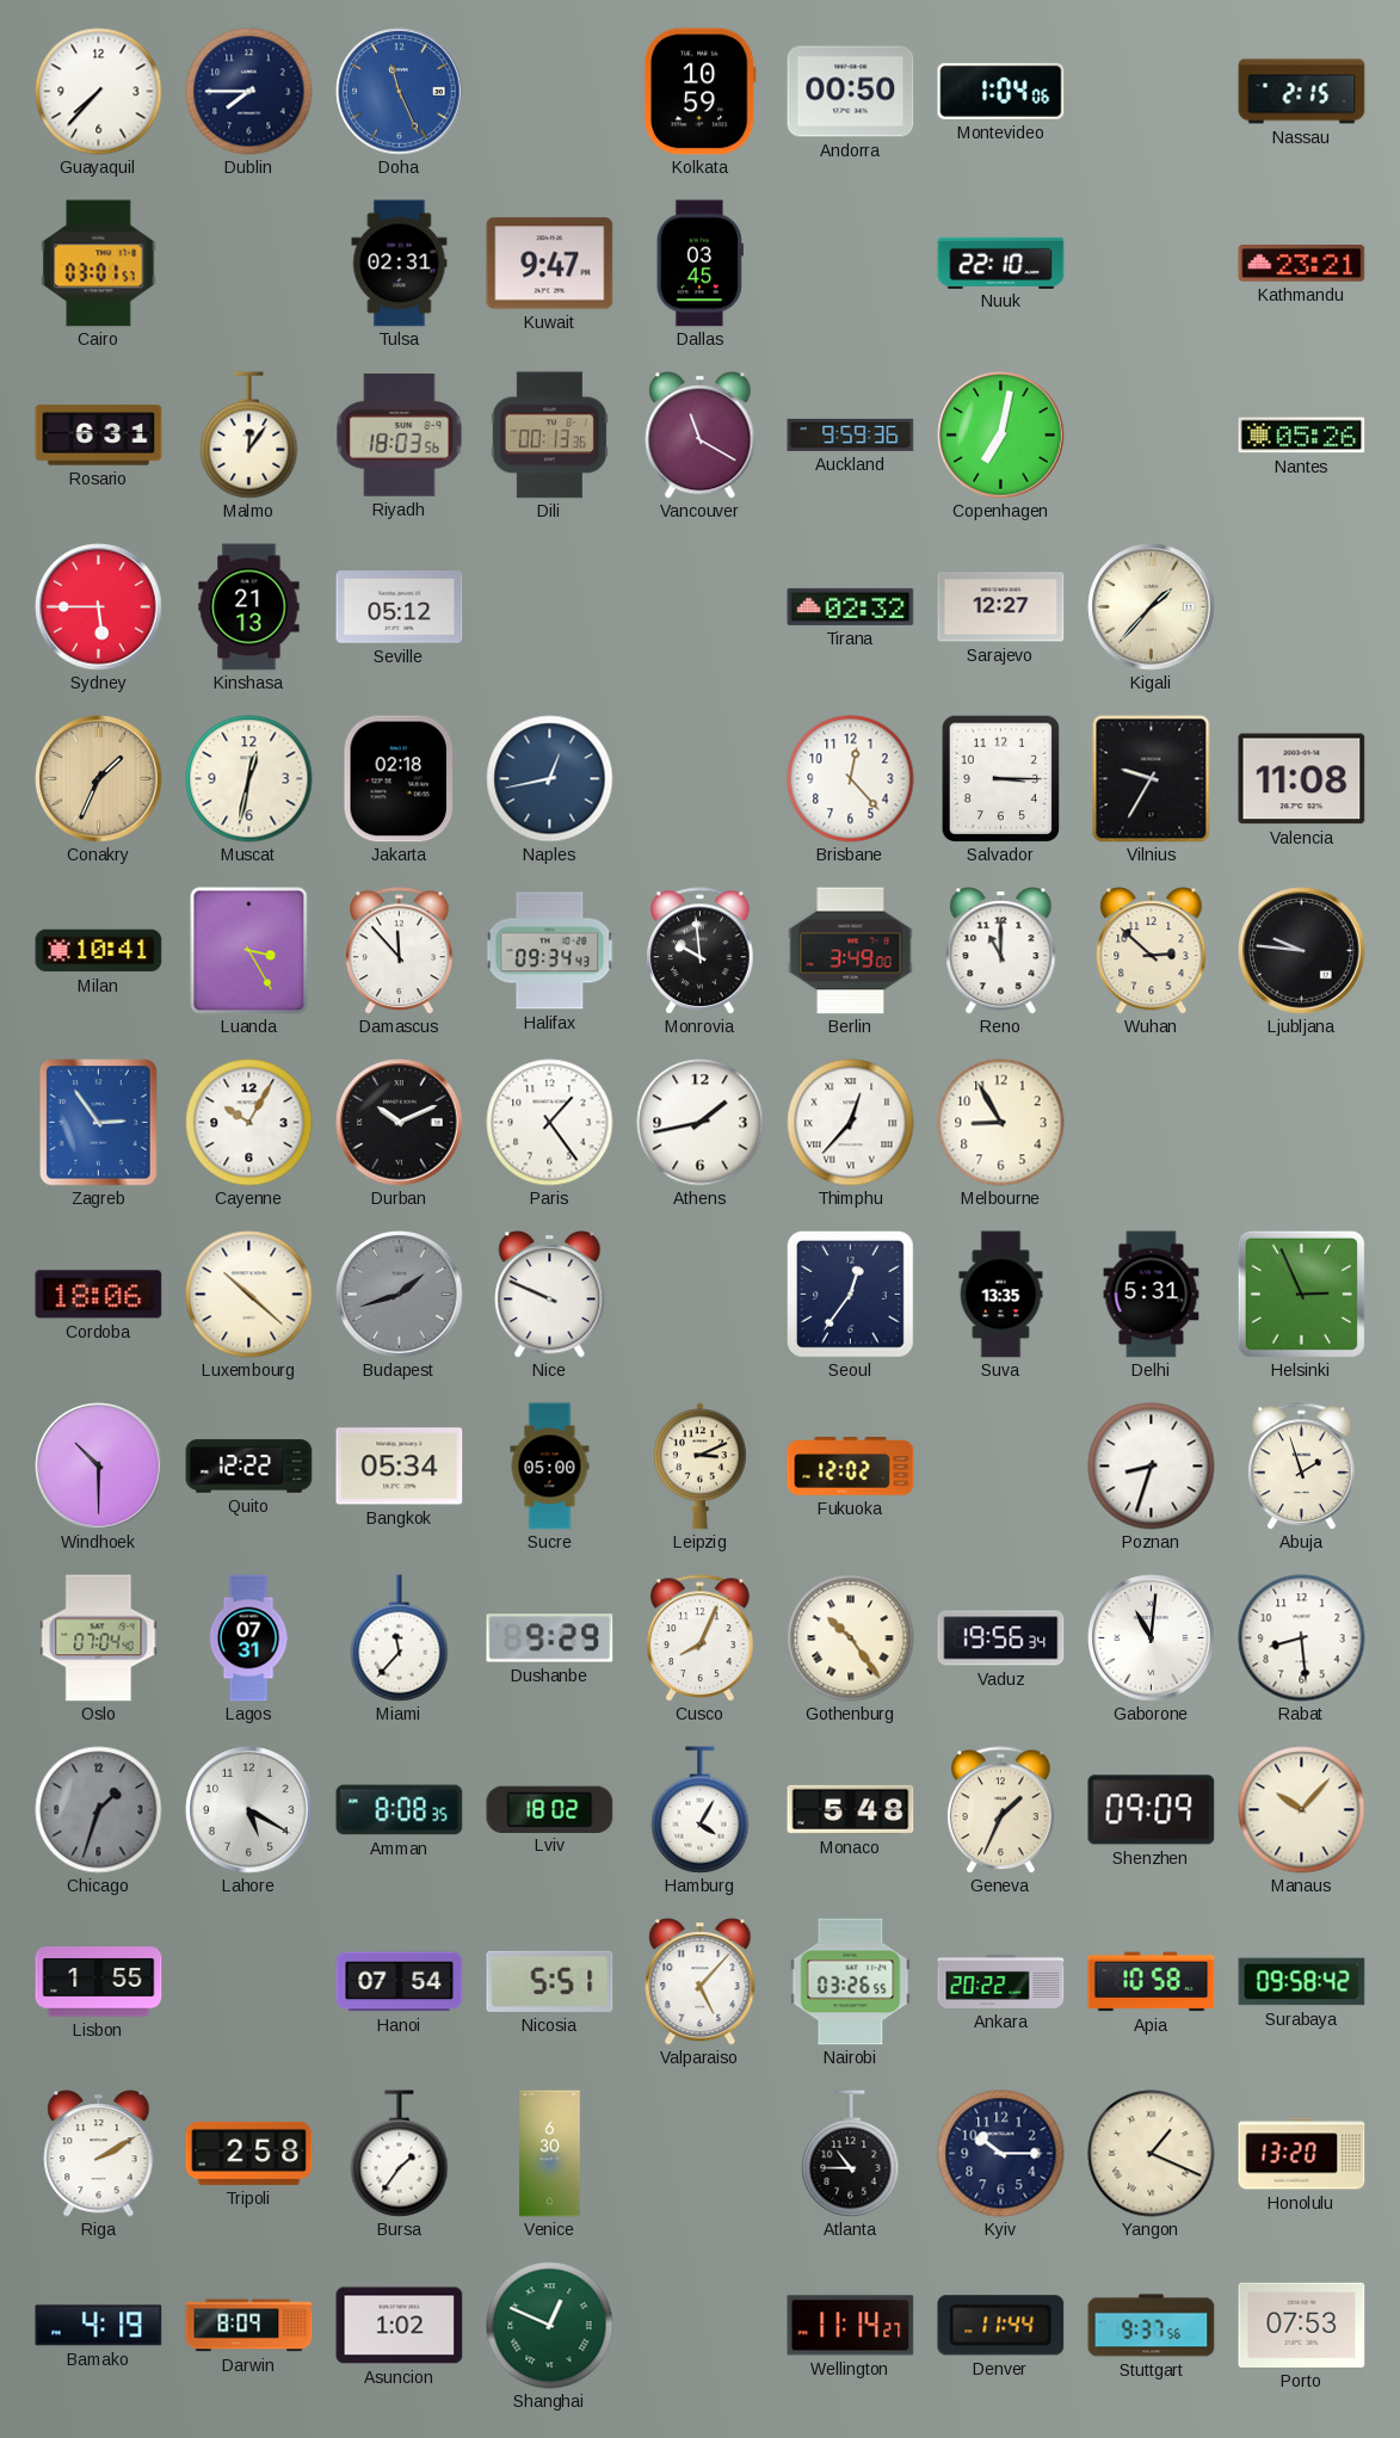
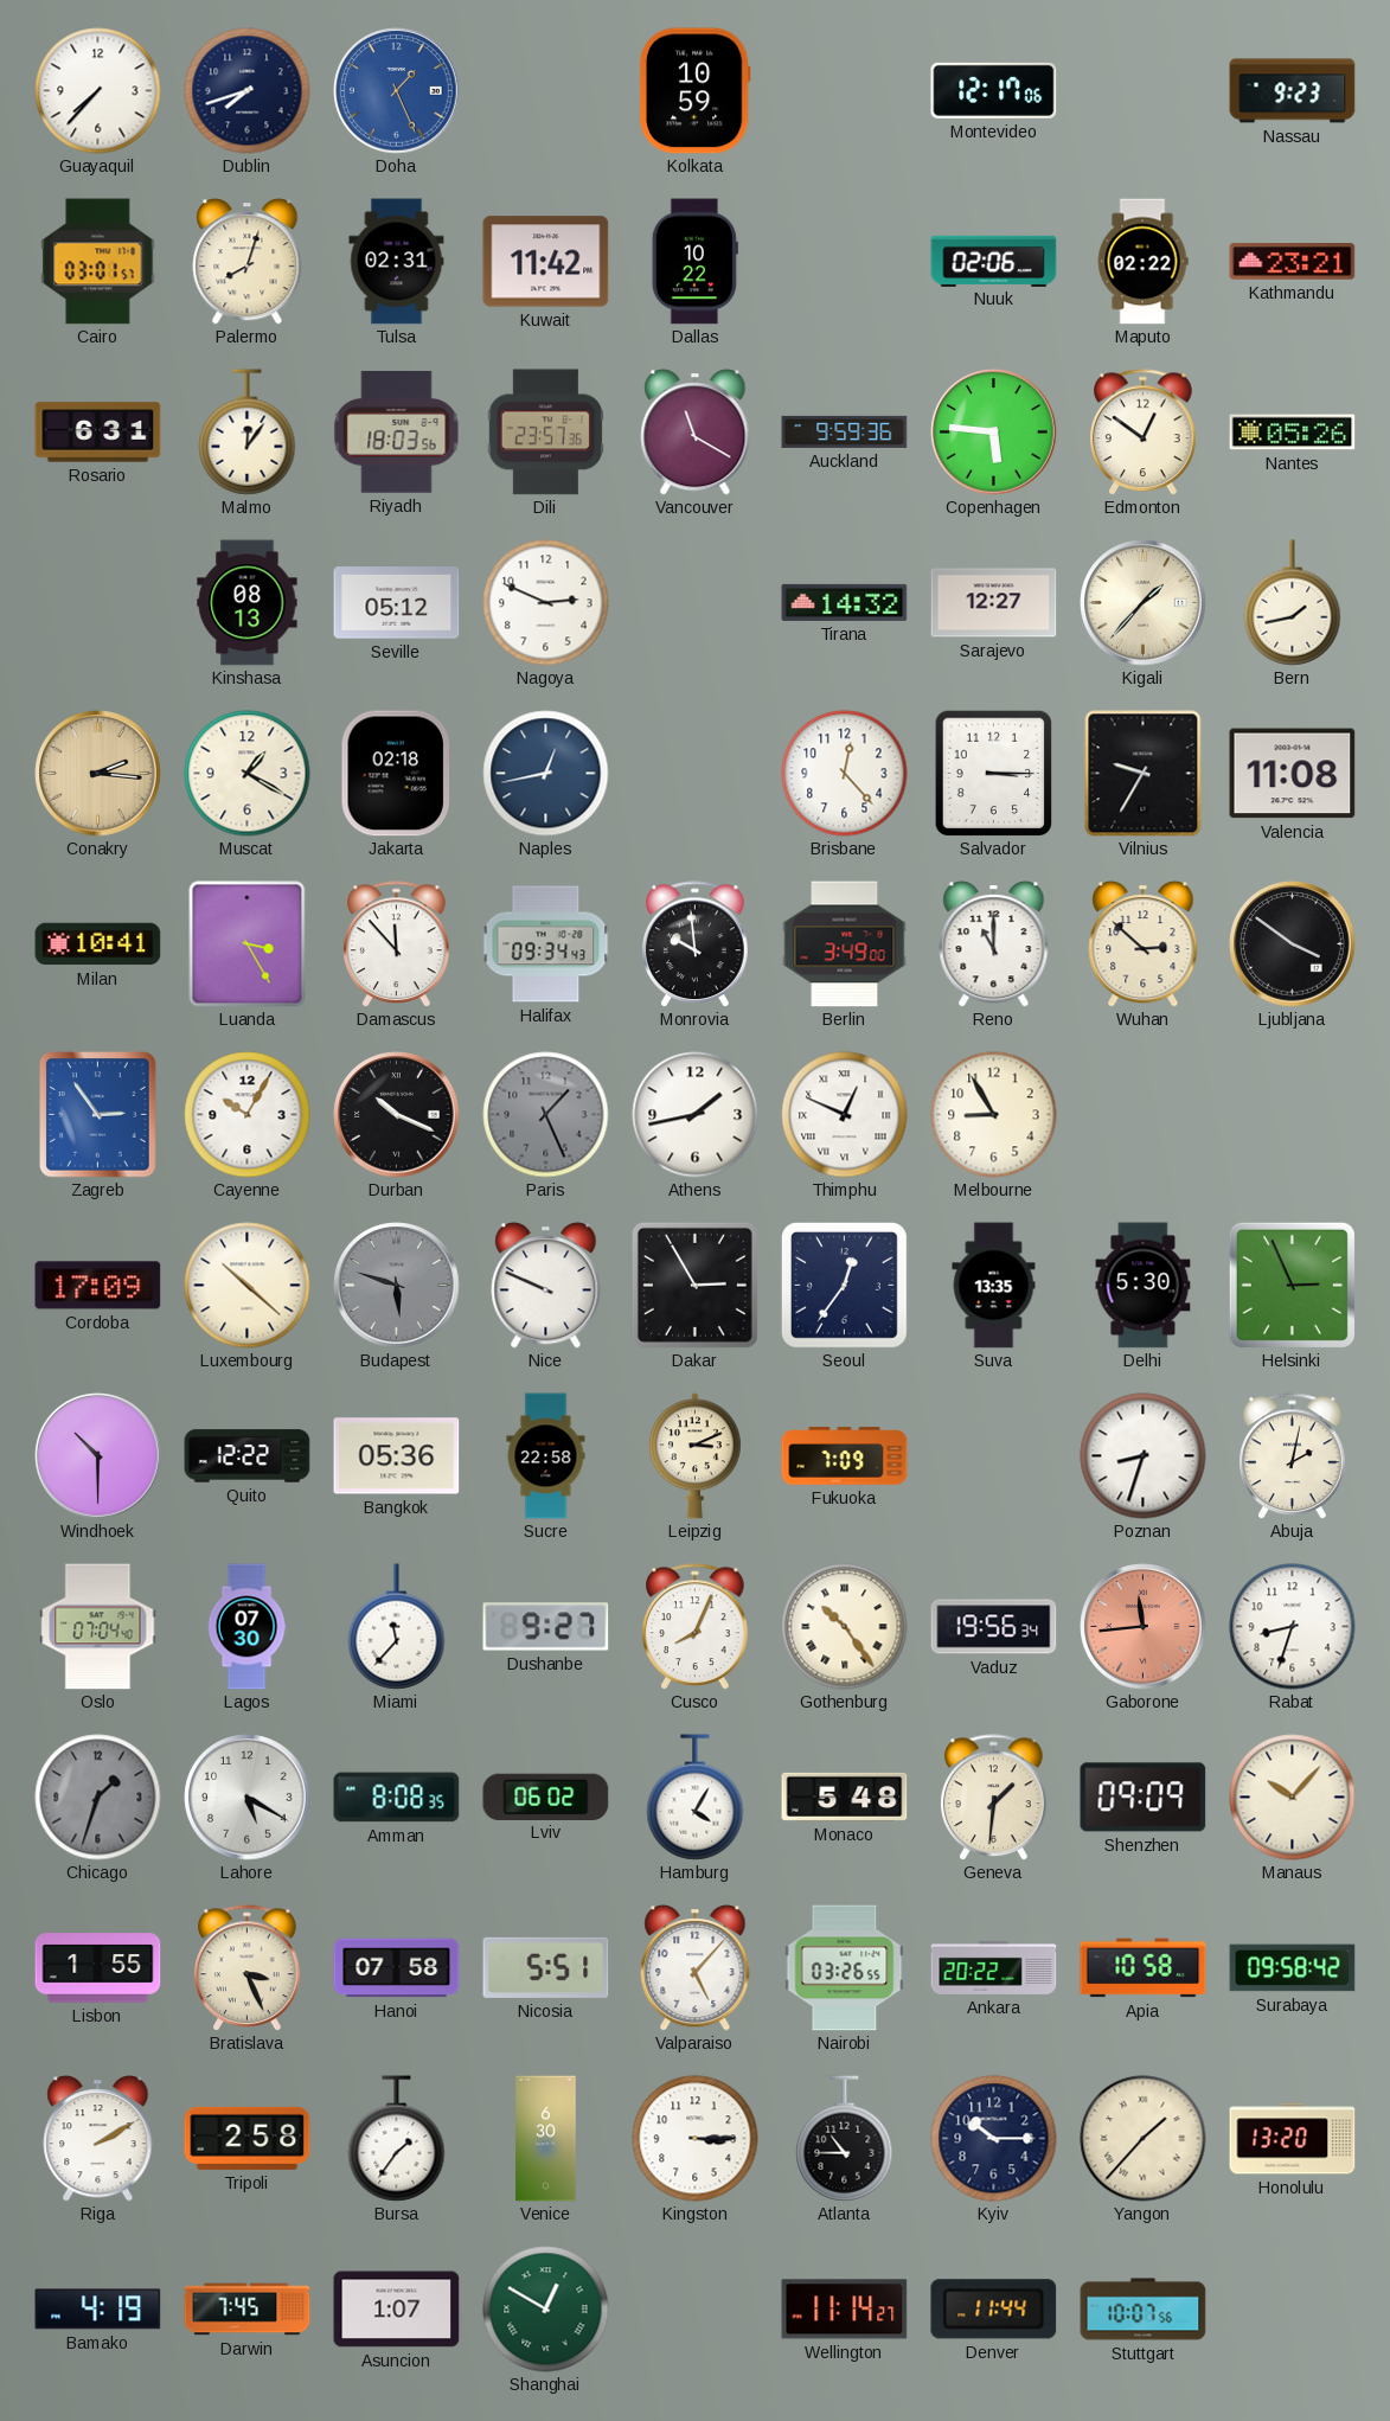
Dublin: 7:45 -> 7:42
Doha: 11:26 -> 1:26
Andorra: 00:50 -> none
Montevideo: 1:04 -> 12:17
Nassau: 2:15 -> 9:23
Palermo: none -> 8:03
Kuwait: 9:47 -> 11:42
Dallas: 03:45 -> 10:22
Nuuk: 22:10 -> 02:06
Maputo: none -> 02:22
Dili: 00:13 -> 23:57
Copenhagen: 7:02 -> 5:46
Edmonton: none -> 12:51
Sydney: 5:45 -> none
Kinshasa: 21:13 -> 08:13
Nagoya: none -> 2:49
Tirana: 02:32 -> 14:32
Bern: none -> 1:43
Conakry: 1:34 -> 2:16
Muscat: 12:32 -> 1:20
Ljubljana: 9:46 -> 3:51
Durban: 10:11 -> 10:19
Paris: 1:24 -> 1:26
Paris dial: white -> grey
Thimphu: 12:37 -> 12:49
Cordoba: 18:06 -> 17:09
Budapest: 1:42 -> 5:48
Dakar: none -> 2:55
Delhi: 5:31 -> 5:30
Bangkok: 05:34 -> 05:36
Sucre: 05:00 -> 22:58
Fukuoka: 12:02 -> 7:09
Abuja: 1:57 -> 2:02
Lagos: 07:31 -> 07:30
Dushanbe: 9:29 -> 9:27
Gaborone: 11:01 -> 11:44
Gaborone dial: white -> salmon
Rabat: 8:29 -> 8:33
Lviv: 18:02 -> 06:02
Geneva: 1:34 -> 1:31
Bratislava: none -> 3:26
Hanoi: 07:54 -> 07:58
Kingston: none -> 3:15
Yangon: 1:19 -> 1:37
Darwin: 8:09 -> 7:45
Asuncion: 1:02 -> 1:07
Shanghai: 12:49 -> 12:50
Stuttgart: 9:37 -> 10:07
Porto: 07:53 -> none
